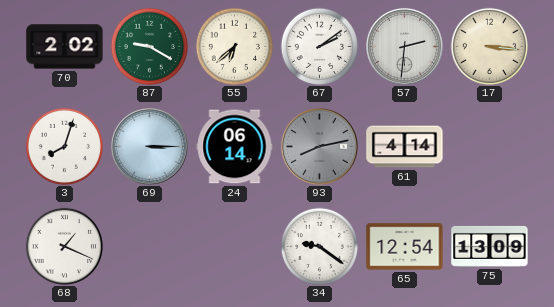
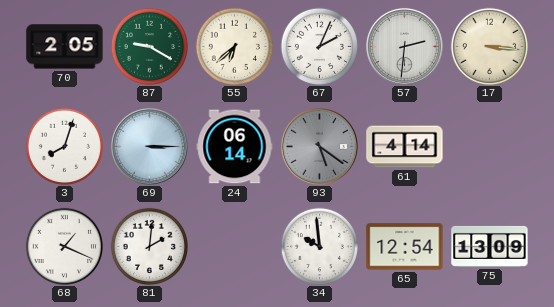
70: 2:02 -> 2:05
67: 2:09 -> 2:04
93: 8:13 -> 5:21
81: none -> 2:01
34: 9:21 -> 9:59
